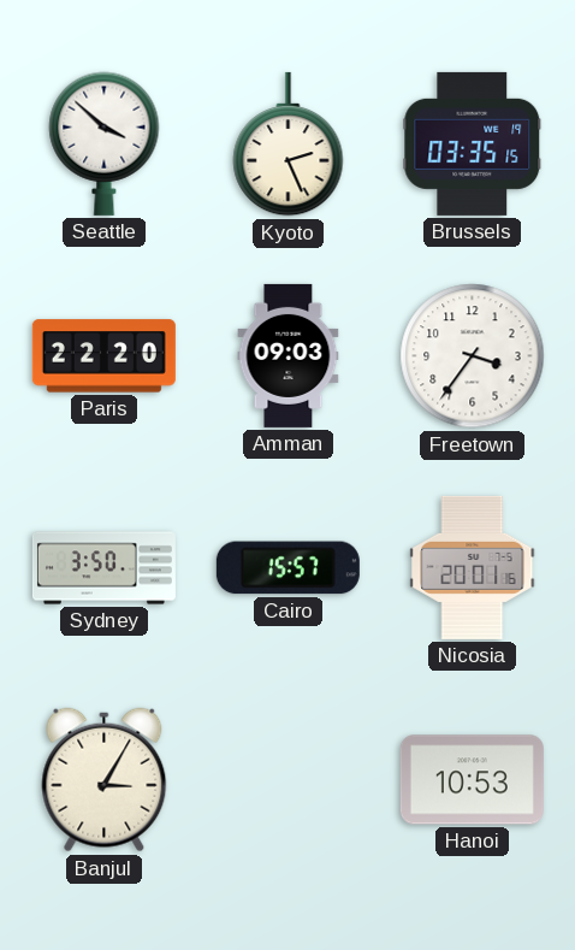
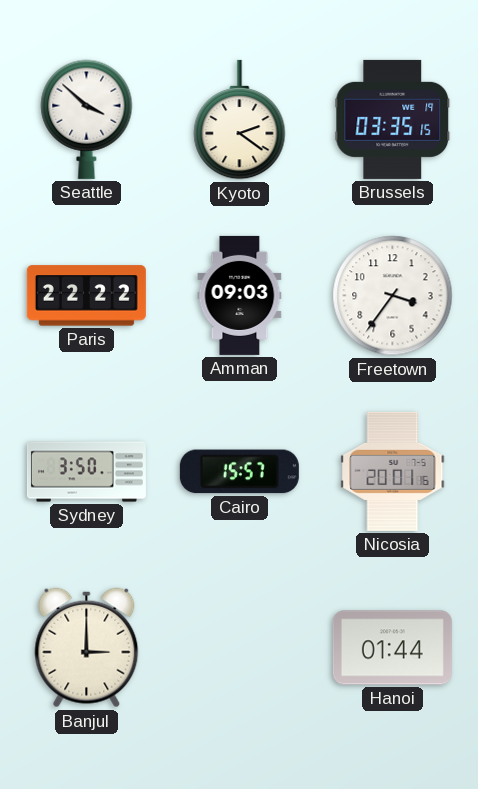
Kyoto: 2:26 -> 2:21
Paris: 22:20 -> 22:22
Banjul: 3:05 -> 3:00
Hanoi: 10:53 -> 01:44
